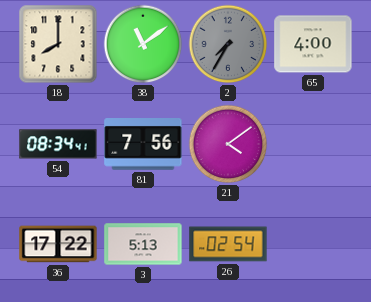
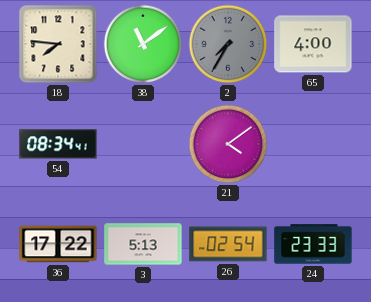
18: 8:00 -> 7:46
81: 7:56 -> none
24: none -> 23:33
